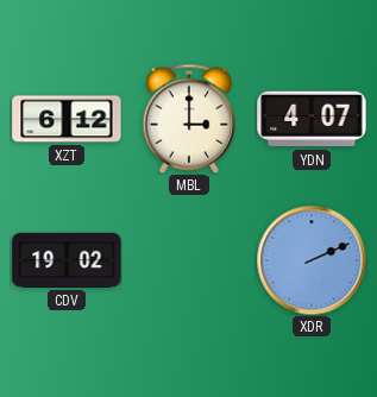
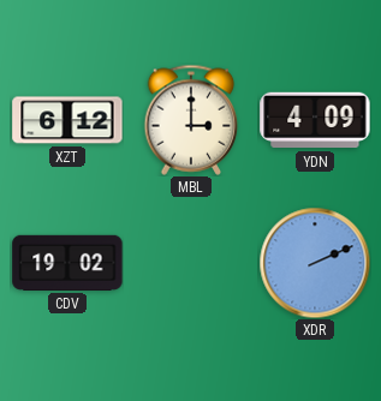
YDN: 4:07 -> 4:09
